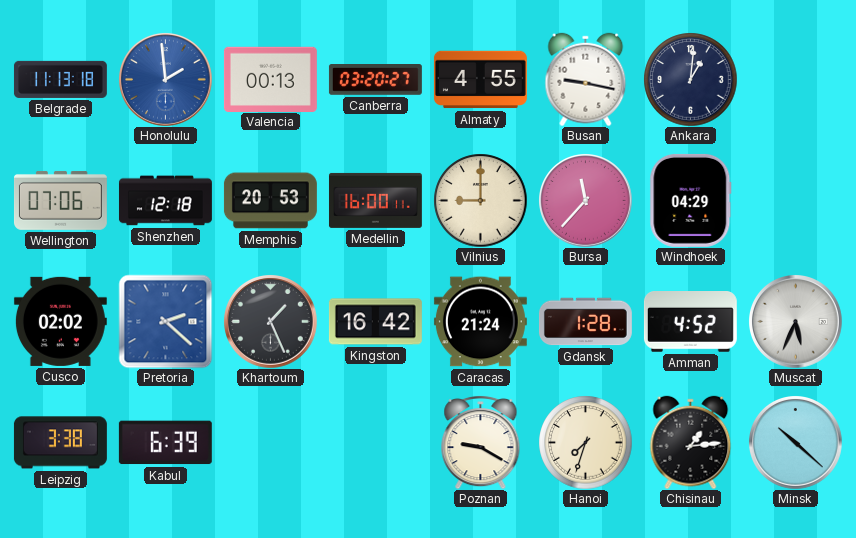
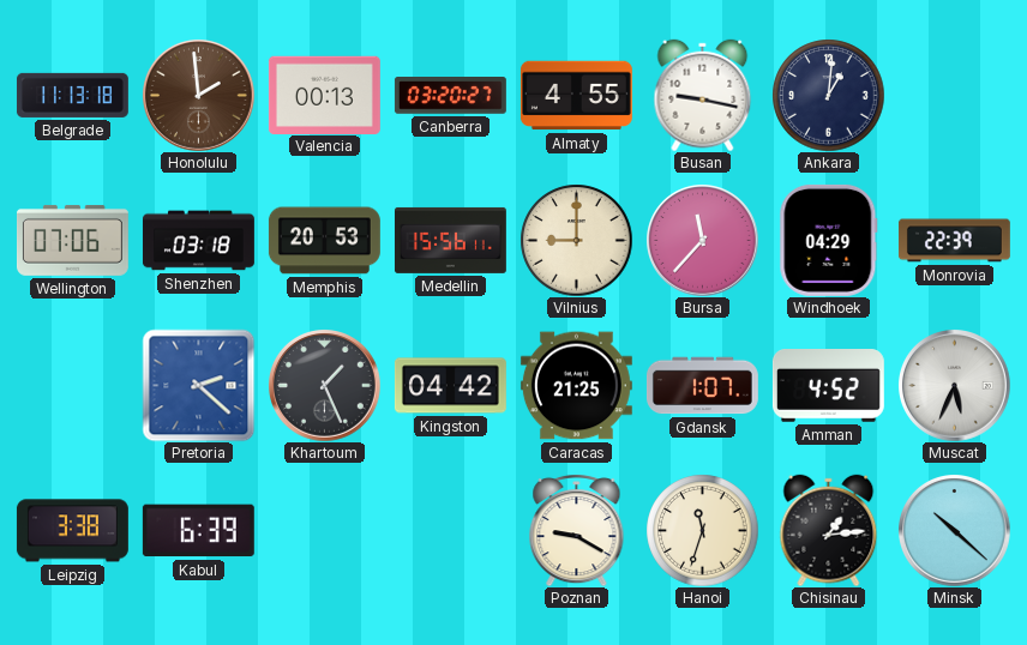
Honolulu dial: blue -> brown
Shenzhen: 12:18 -> 03:18
Medellin: 16:00 -> 15:56
Monrovia: none -> 22:39
Cusco: 02:02 -> none
Kingston: 16:42 -> 04:42
Caracas: 21:24 -> 21:25
Gdansk: 1:28 -> 1:07
Hanoi: 7:33 -> 11:33
